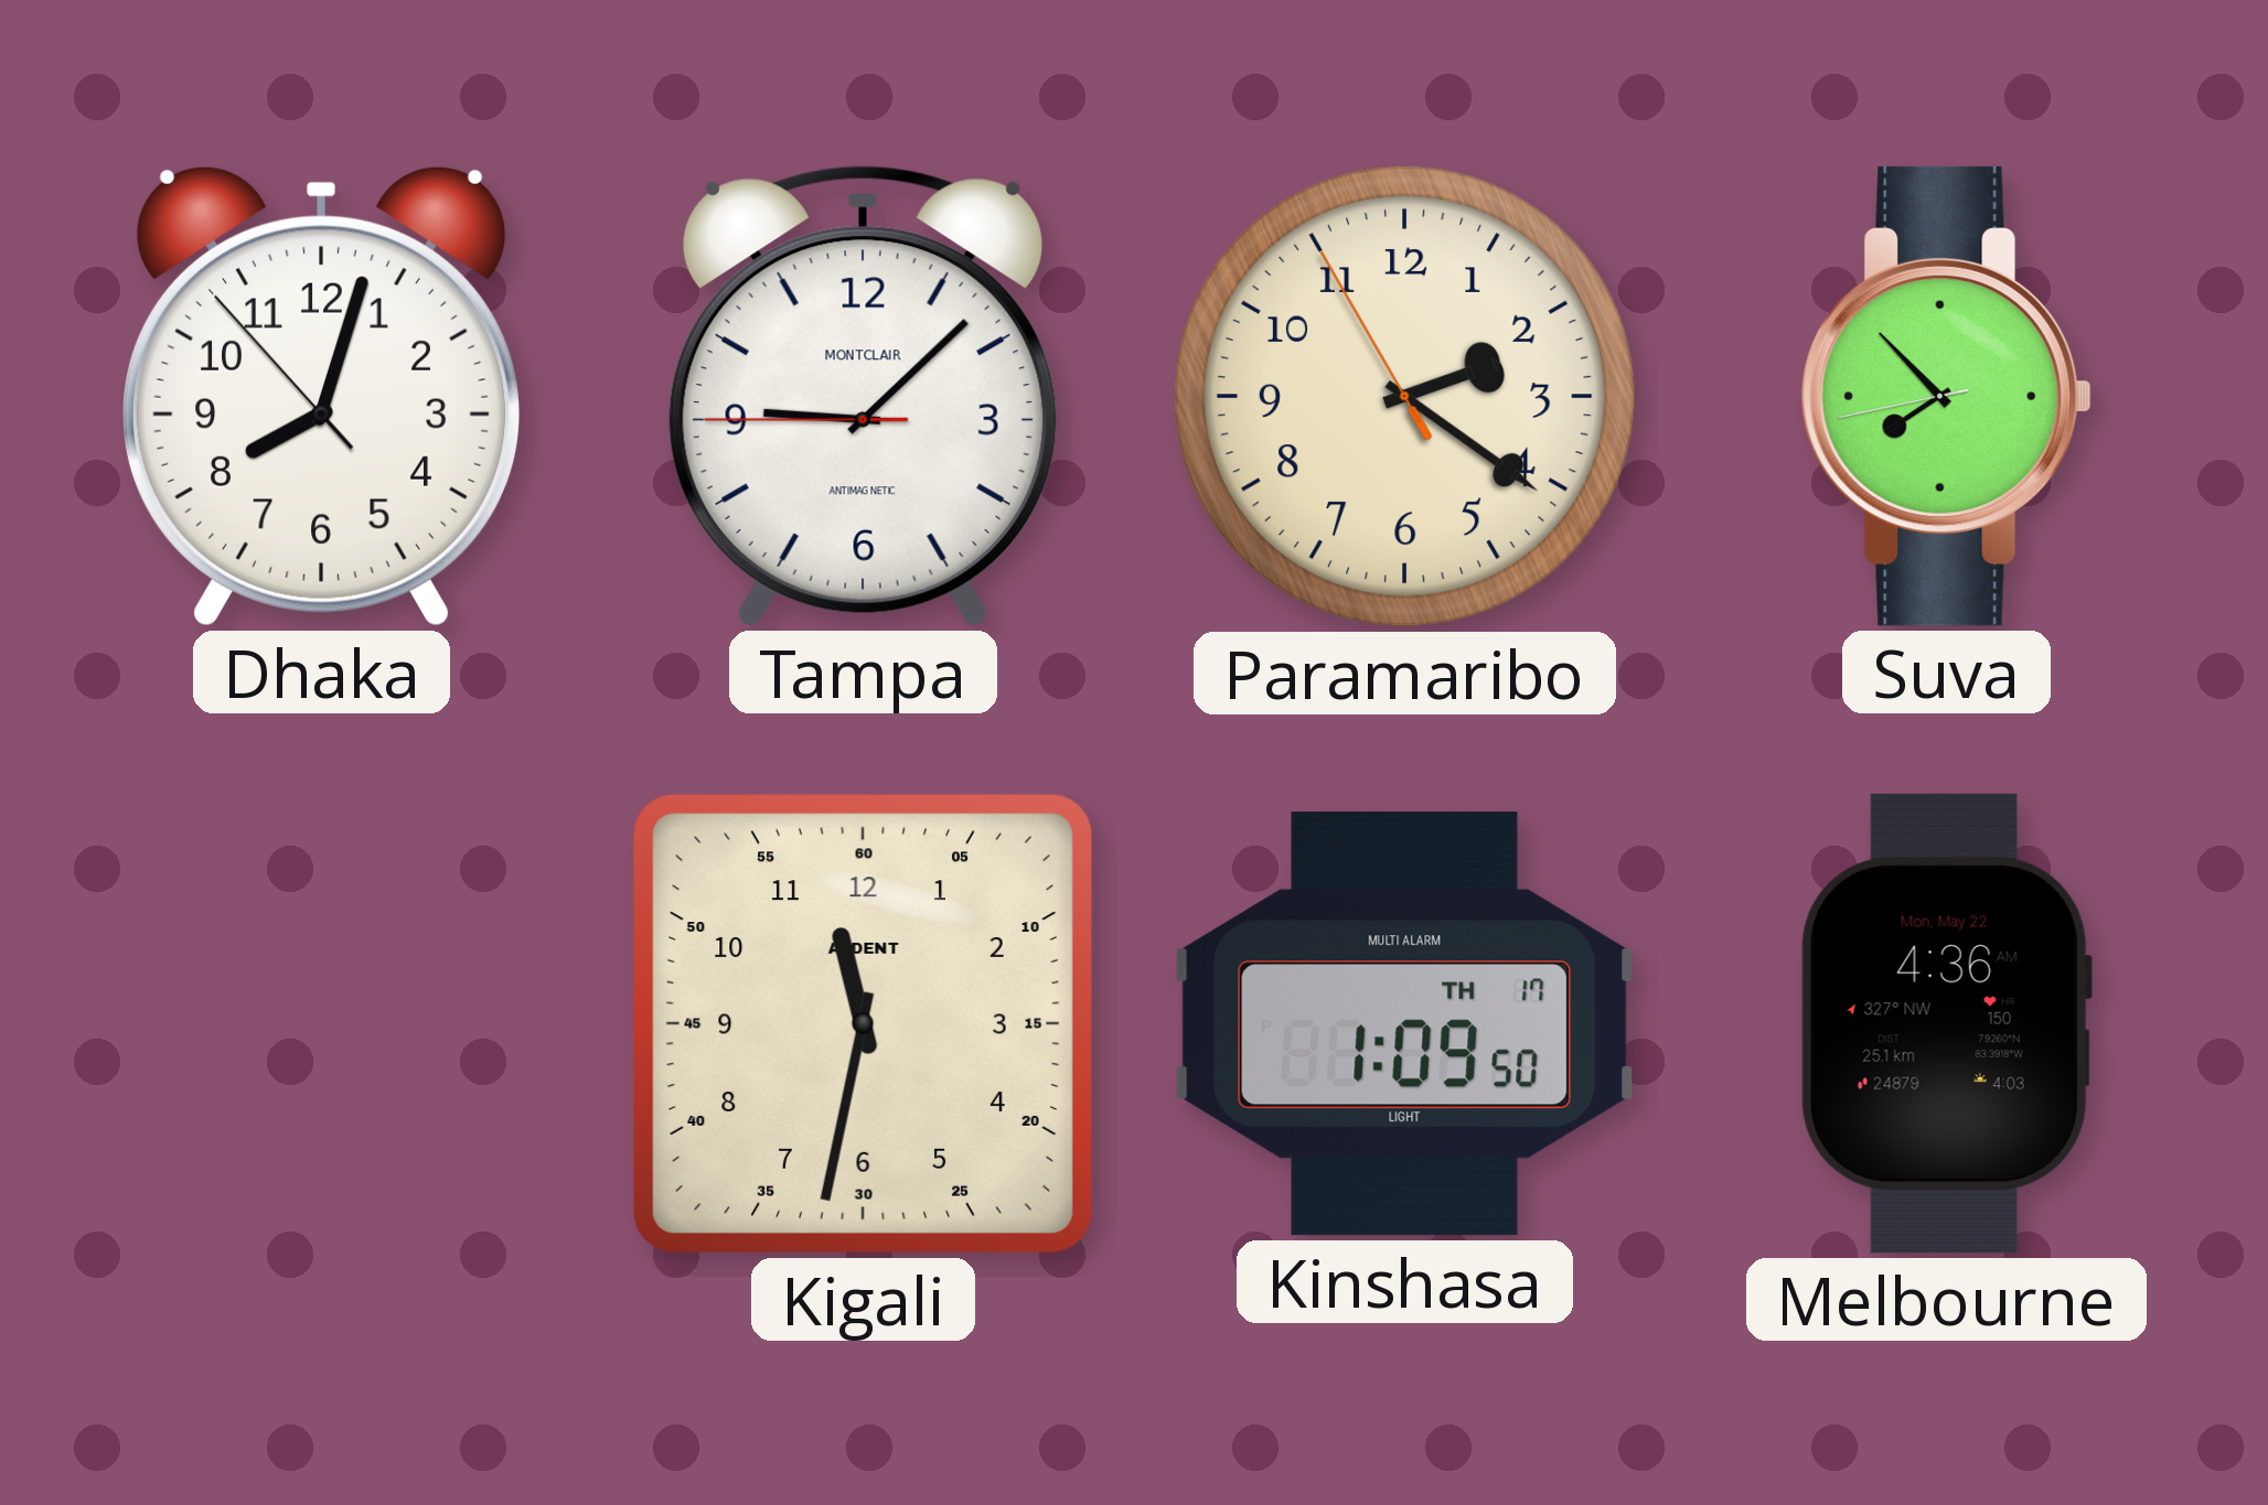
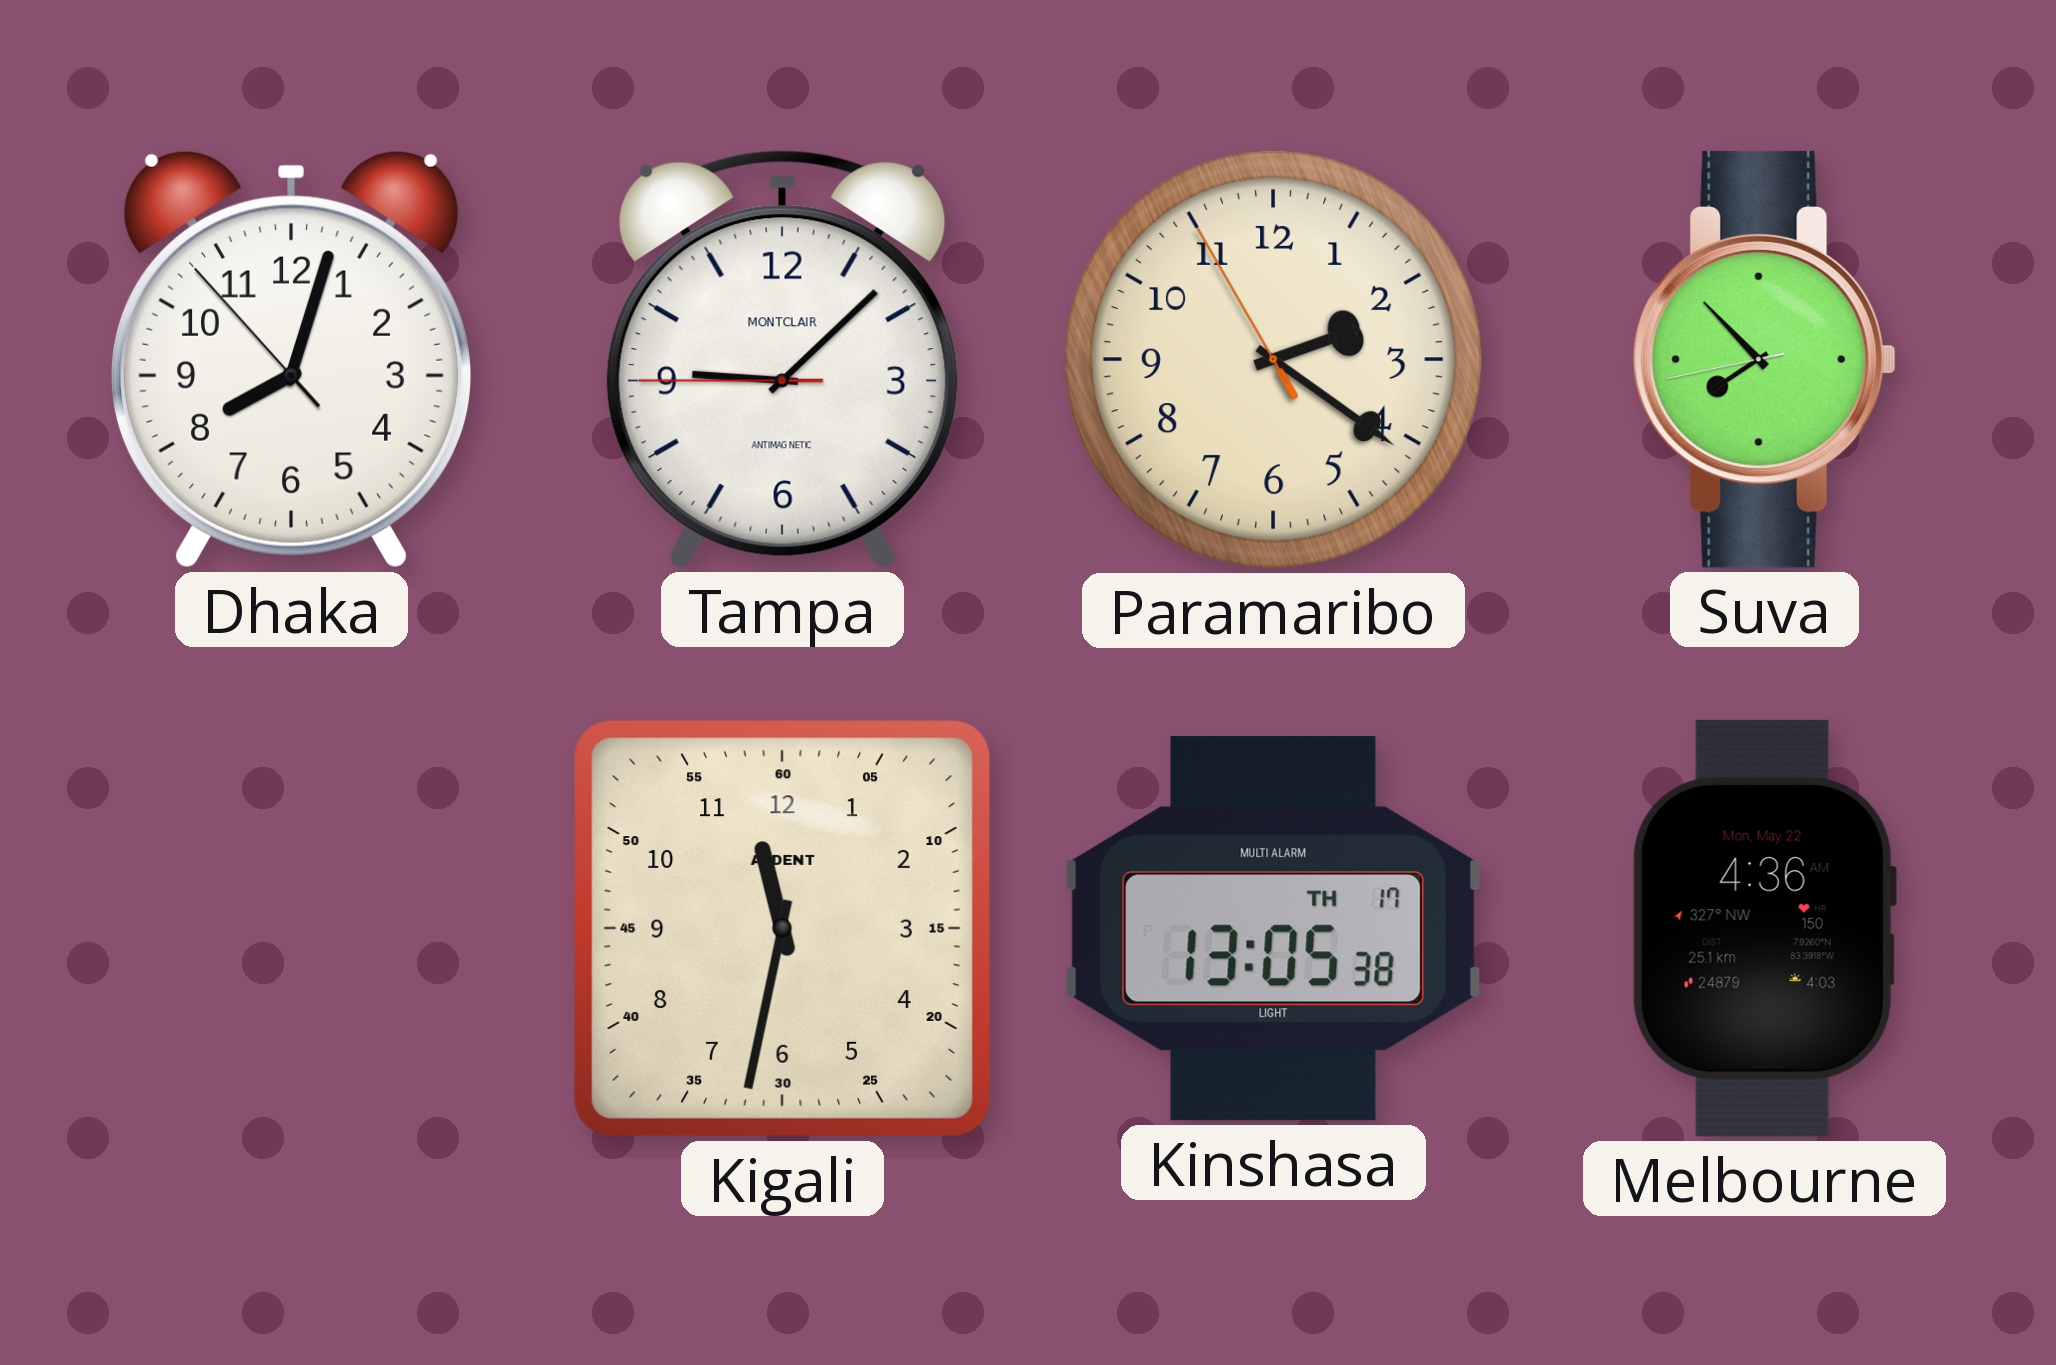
Kinshasa: 1:09 -> 13:05
